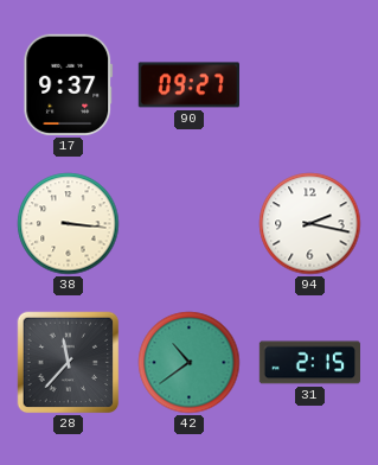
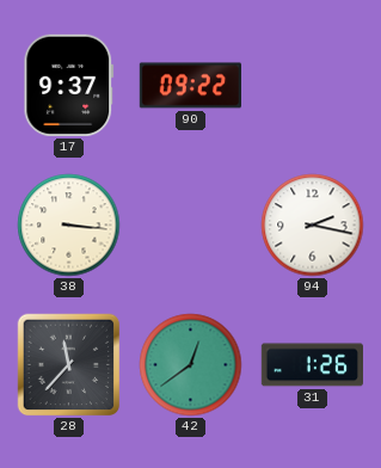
90: 09:27 -> 09:22
42: 10:39 -> 12:39
31: 2:15 -> 1:26
